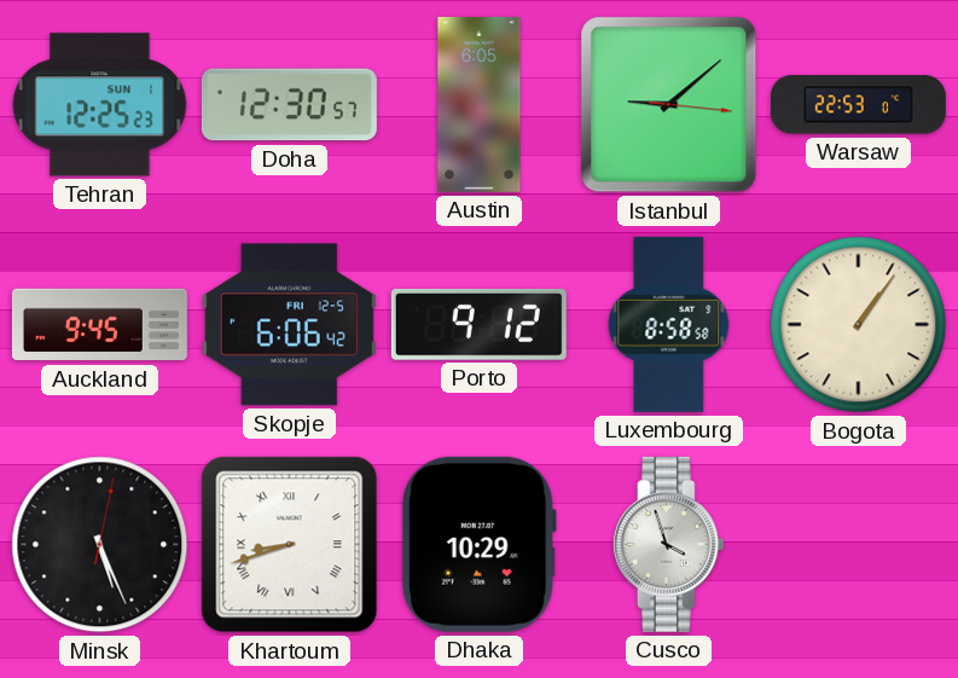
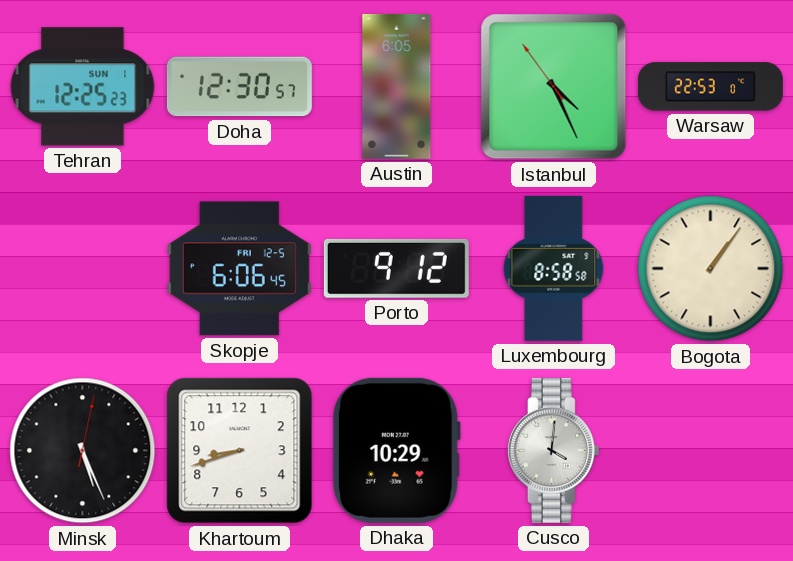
Istanbul: 9:08 -> 4:25
Auckland: 9:45 -> none
Skopje: 6:06:42 -> 6:06:45
Khartoum numerals: Roman -> Arabic
Cusco: 3:57 -> 4:01
